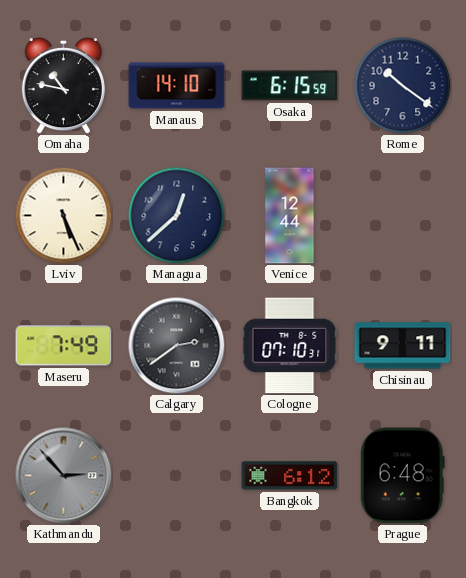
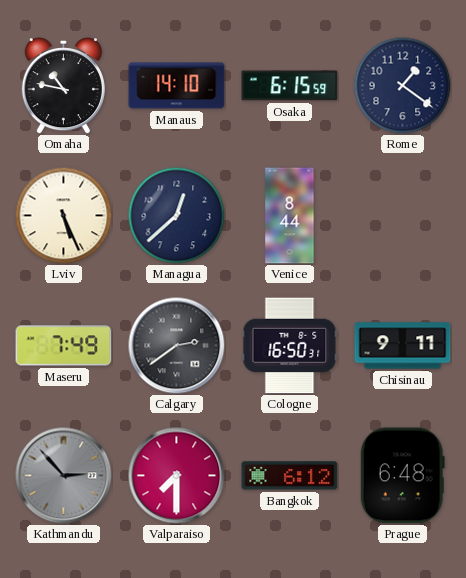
Rome: 10:21 -> 1:21
Venice: 12:44 -> 8:44
Cologne: 07:10 -> 16:50
Valparaiso: none -> 7:30
